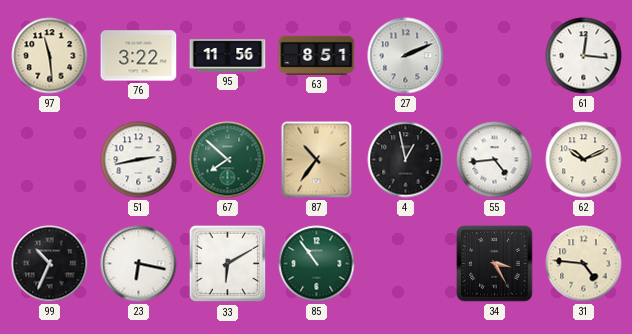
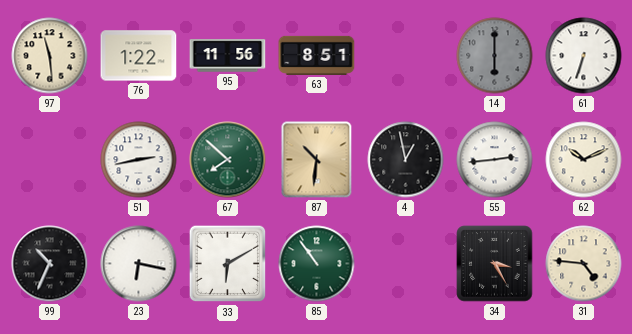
76: 3:22 -> 1:22
27: 2:11 -> none
14: none -> 6:00
61: 12:16 -> 6:33
87: 10:36 -> 10:31
55: 4:44 -> 2:44
